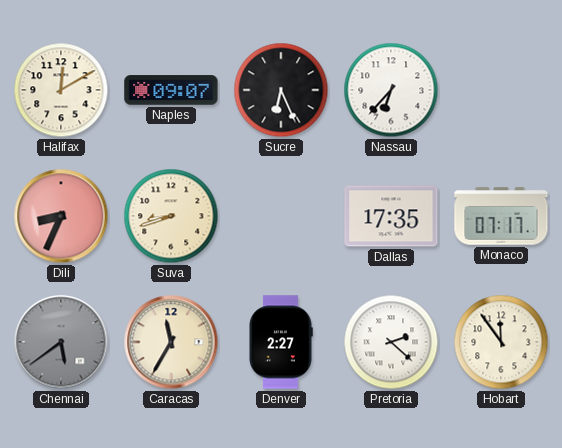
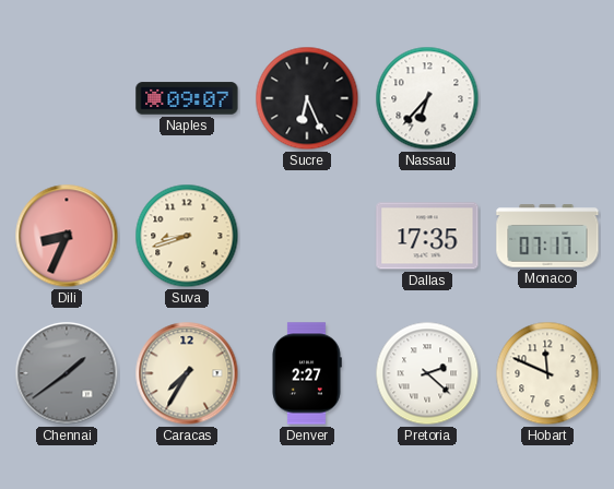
Halifax: 12:10 -> none
Chennai: 5:39 -> 1:39
Caracas: 11:35 -> 7:35
Hobart: 11:54 -> 11:49
